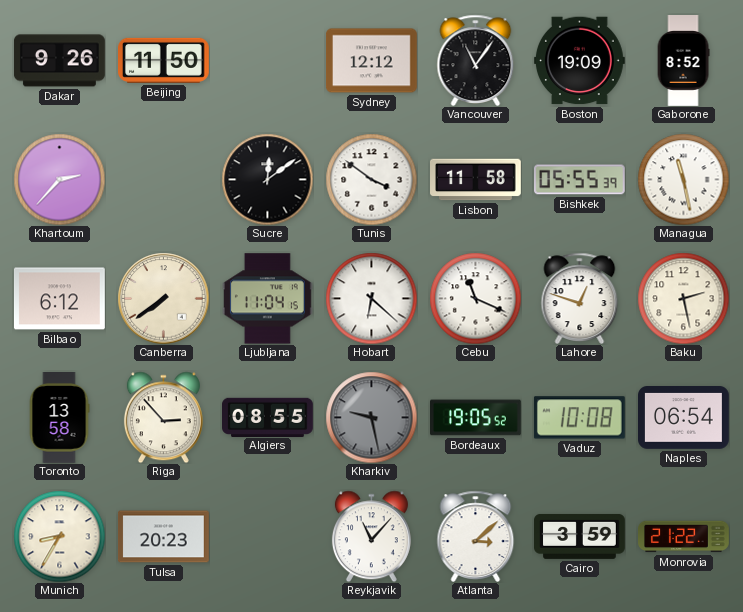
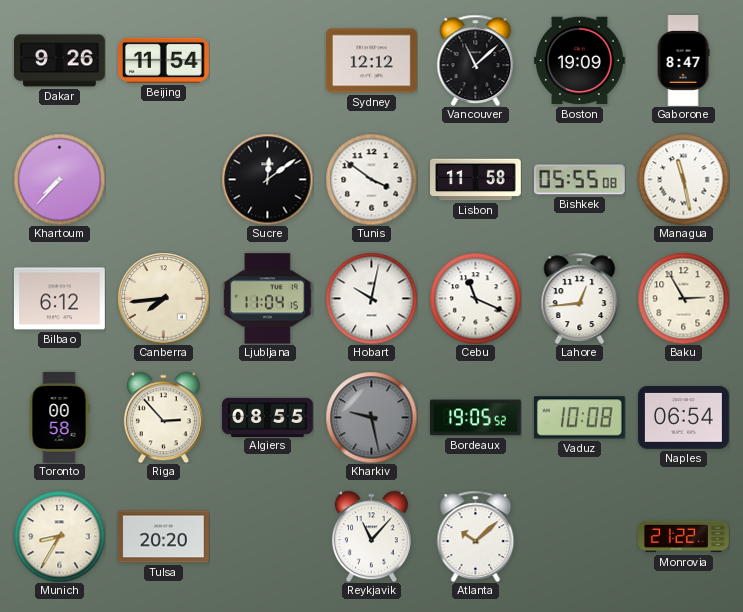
Beijing: 11:50 -> 11:54
Vancouver: 11:06 -> 11:08
Gaborone: 8:52 -> 8:47
Khartoum: 2:37 -> 7:37
Bishkek: 05:55:39 -> 05:55:08
Canberra: 7:39 -> 7:44
Hobart: 6:22 -> 10:02
Lahore: 12:48 -> 12:44
Baku: 2:28 -> 2:55
Toronto: 13:58 -> 00:58
Tulsa: 20:23 -> 20:20
Atlanta: 3:08 -> 10:08
Cairo: 3:59 -> none
